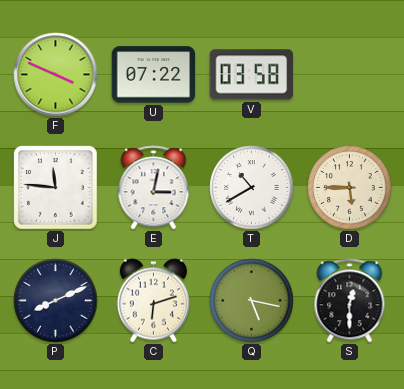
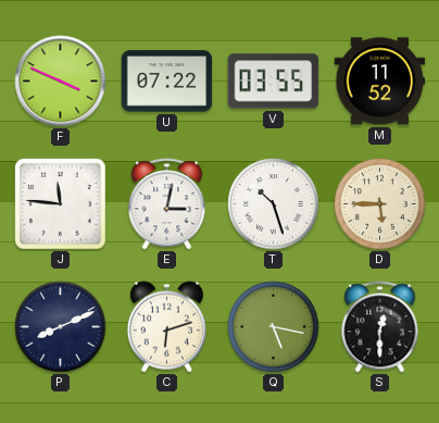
V: 03:58 -> 03:55
M: none -> 11:52
T: 10:40 -> 10:27
